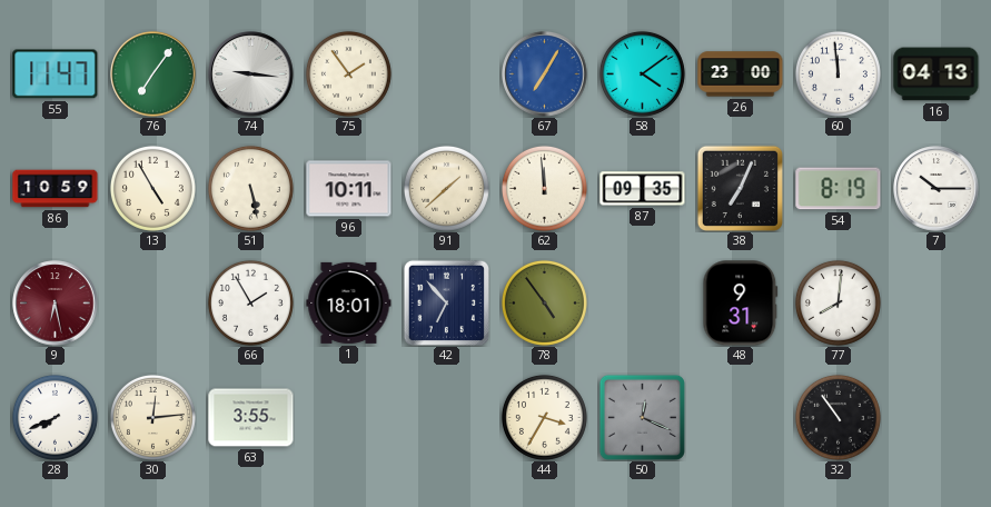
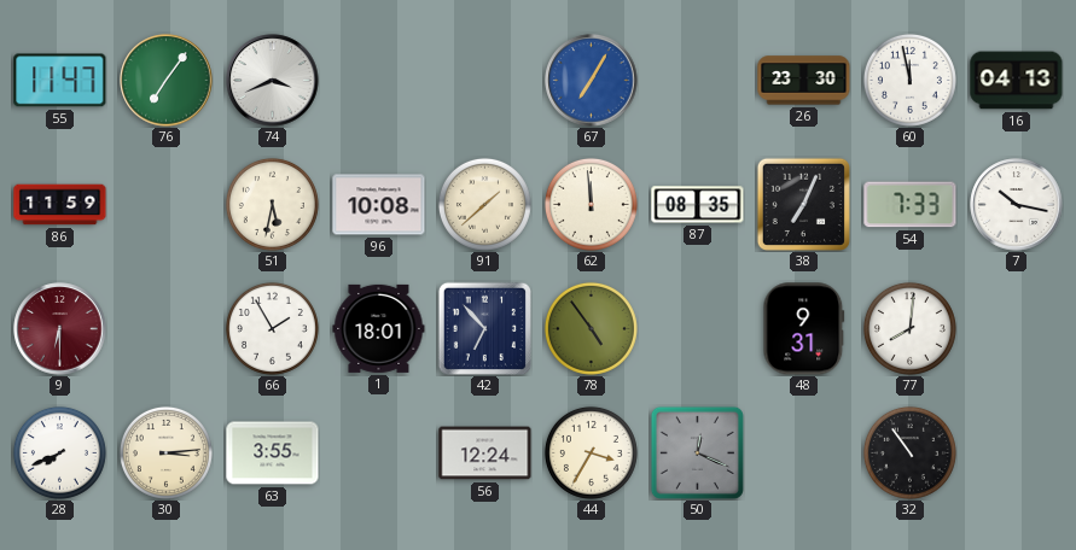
74: 9:16 -> 3:41
75: 1:54 -> none
58: 4:09 -> none
26: 23:00 -> 23:30
60: 11:59 -> 11:58
86: 10:59 -> 11:59
13: 4:55 -> none
51: 5:28 -> 5:32
96: 10:11 -> 10:08
87: 09:35 -> 08:35
54: 8:19 -> 7:33
7: 10:15 -> 10:17
9: 6:28 -> 6:30
30: 12:14 -> 3:14
56: none -> 12:24
